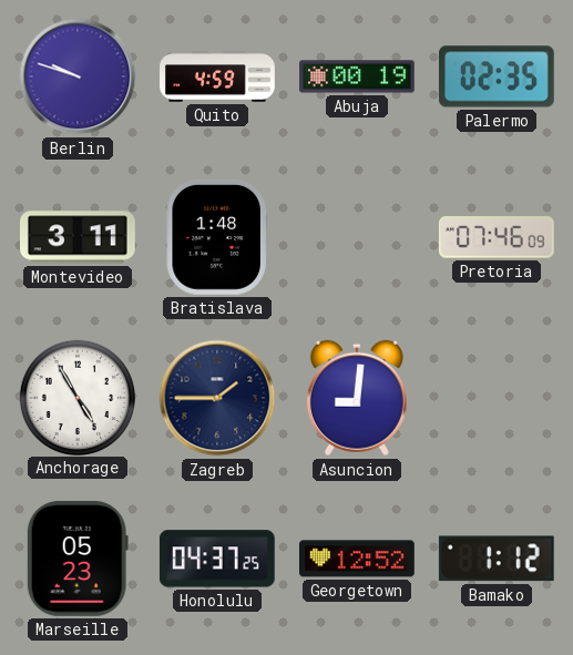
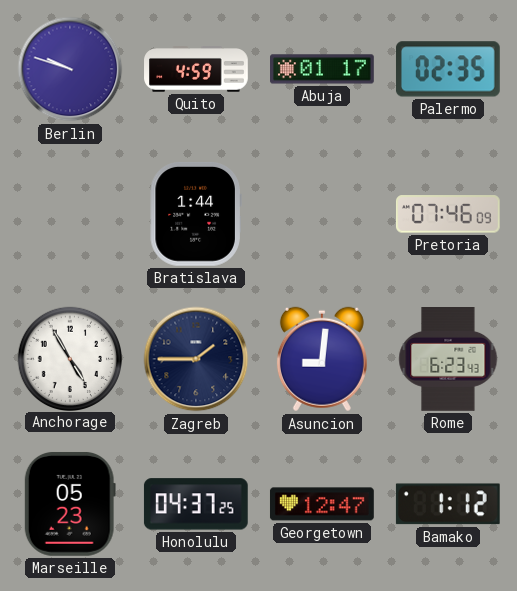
Abuja: 00:19 -> 01:17
Montevideo: 3:11 -> none
Bratislava: 1:48 -> 1:44
Rome: none -> 6:23
Georgetown: 12:52 -> 12:47
